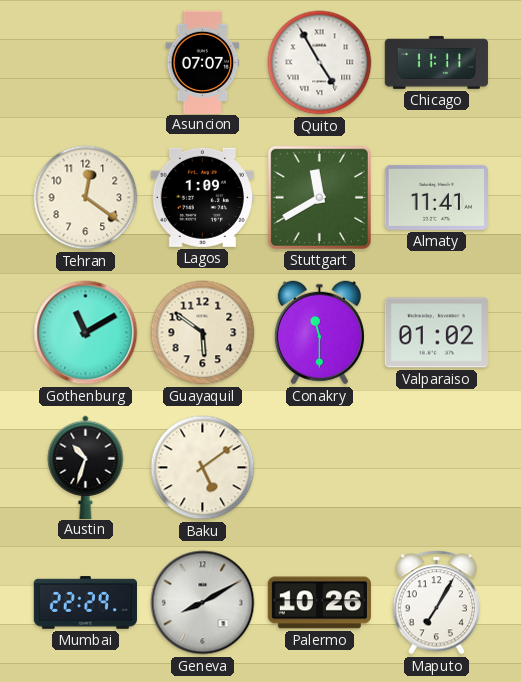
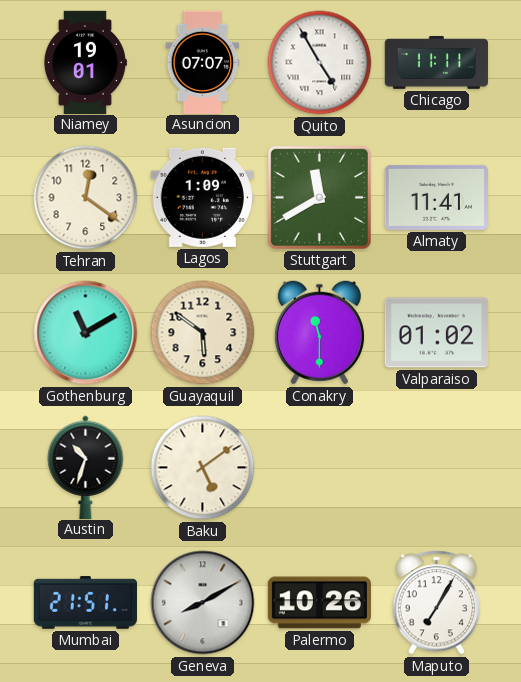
Niamey: none -> 19:01
Mumbai: 22:29 -> 21:51
